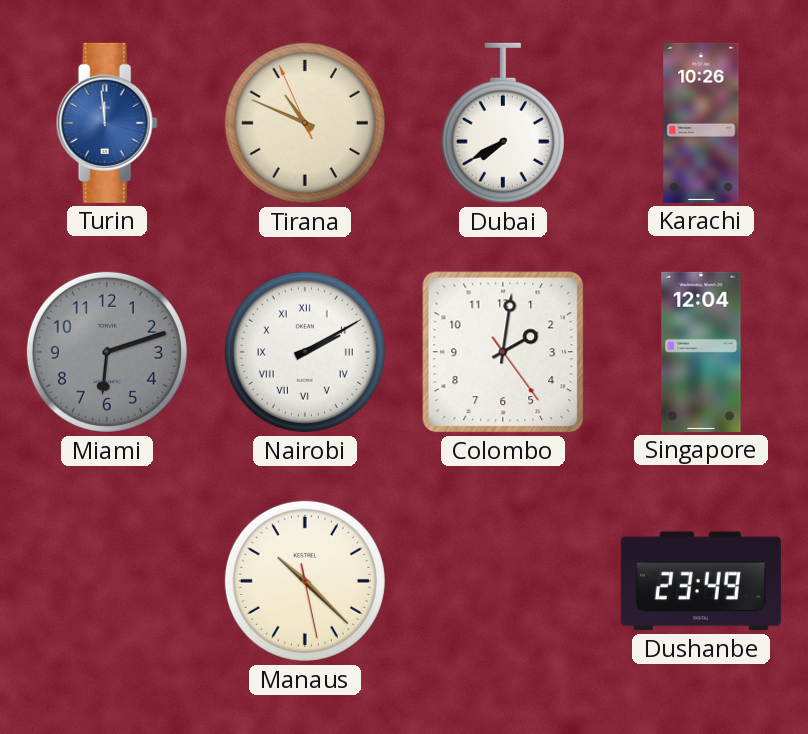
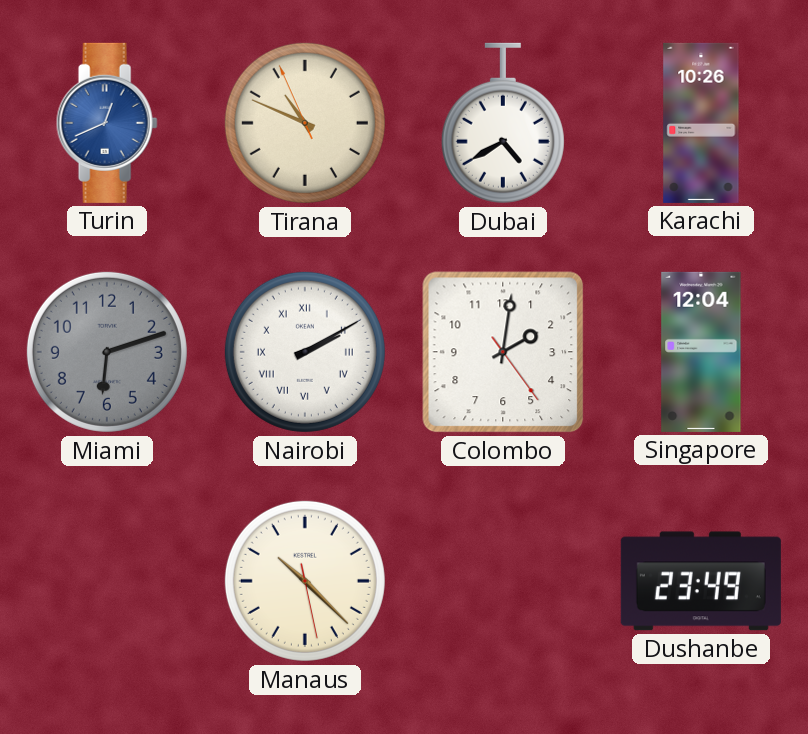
Turin: 11:59 -> 12:41
Dubai: 7:40 -> 4:40
